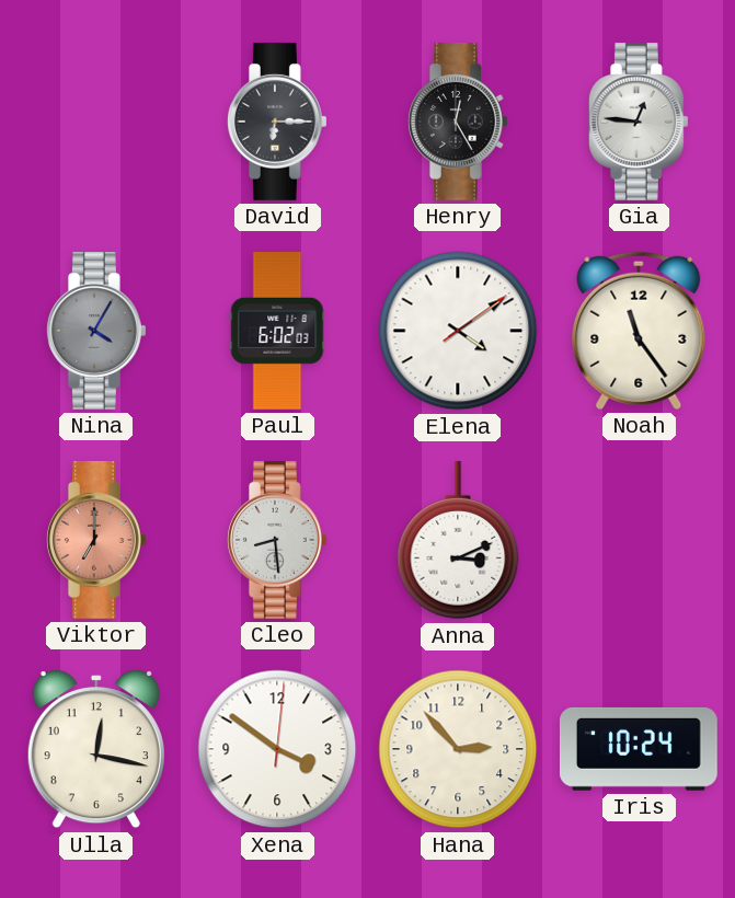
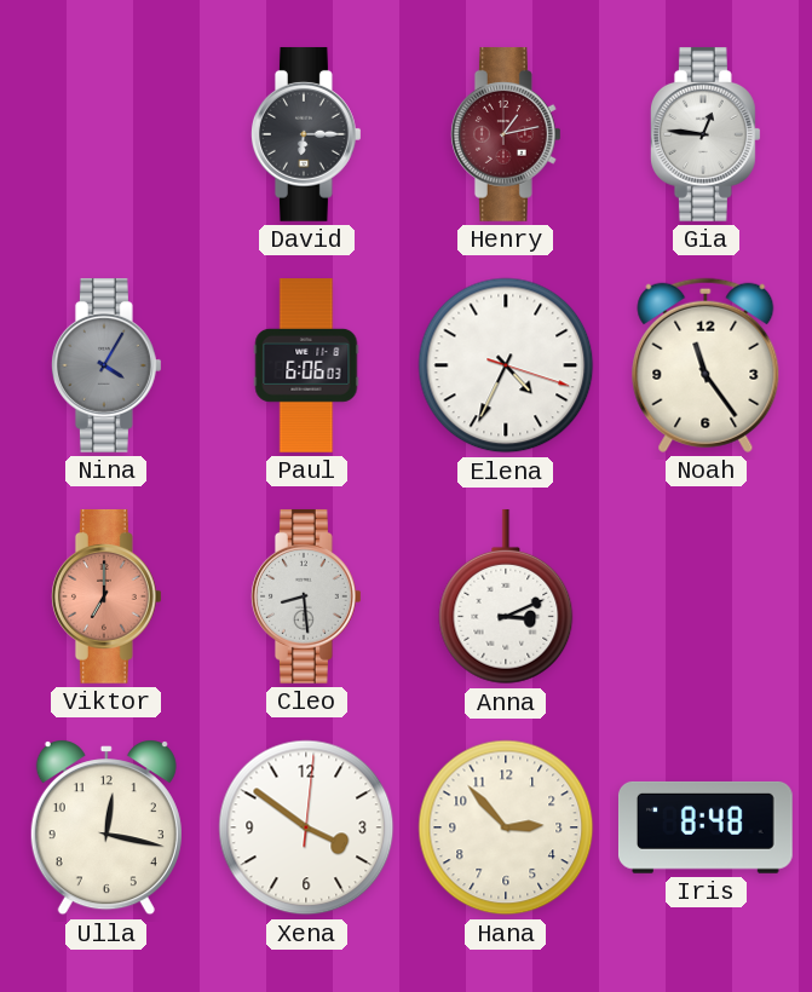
Henry: 12:25 -> 1:13
Henry dial: black -> burgundy
Paul: 6:02 -> 6:06
Elena: 4:09 -> 4:34
Iris: 10:24 -> 8:48
